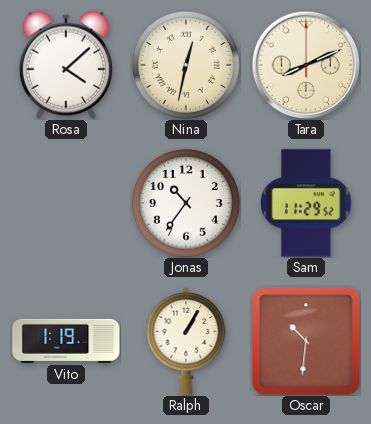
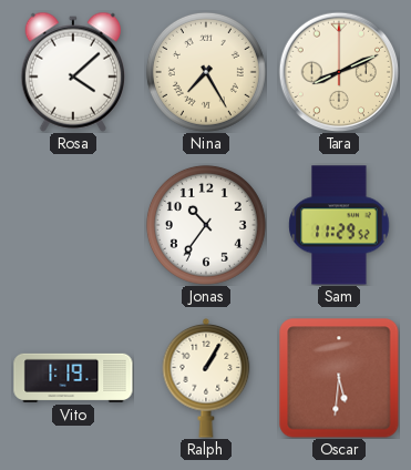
Nina: 12:32 -> 7:25
Oscar: 10:31 -> 5:31
